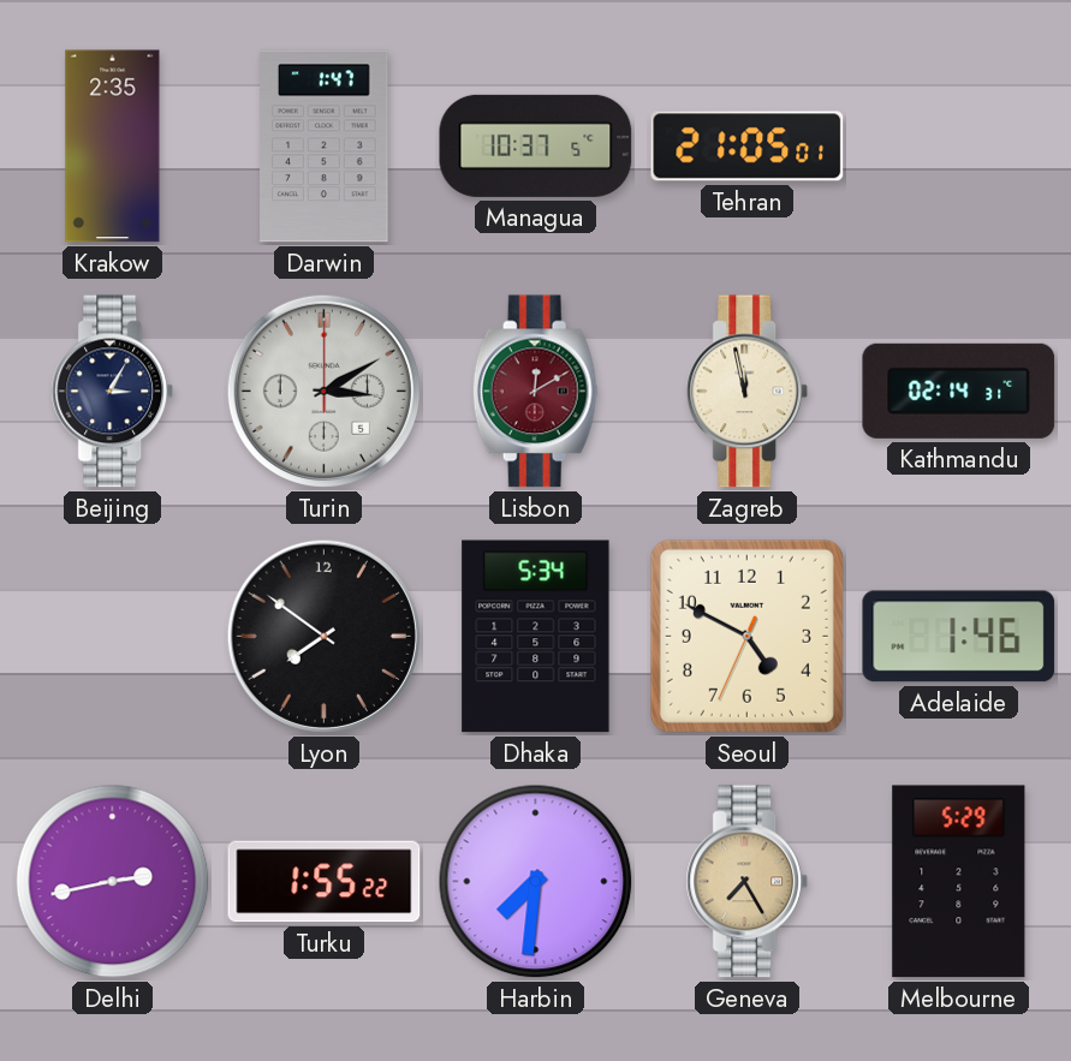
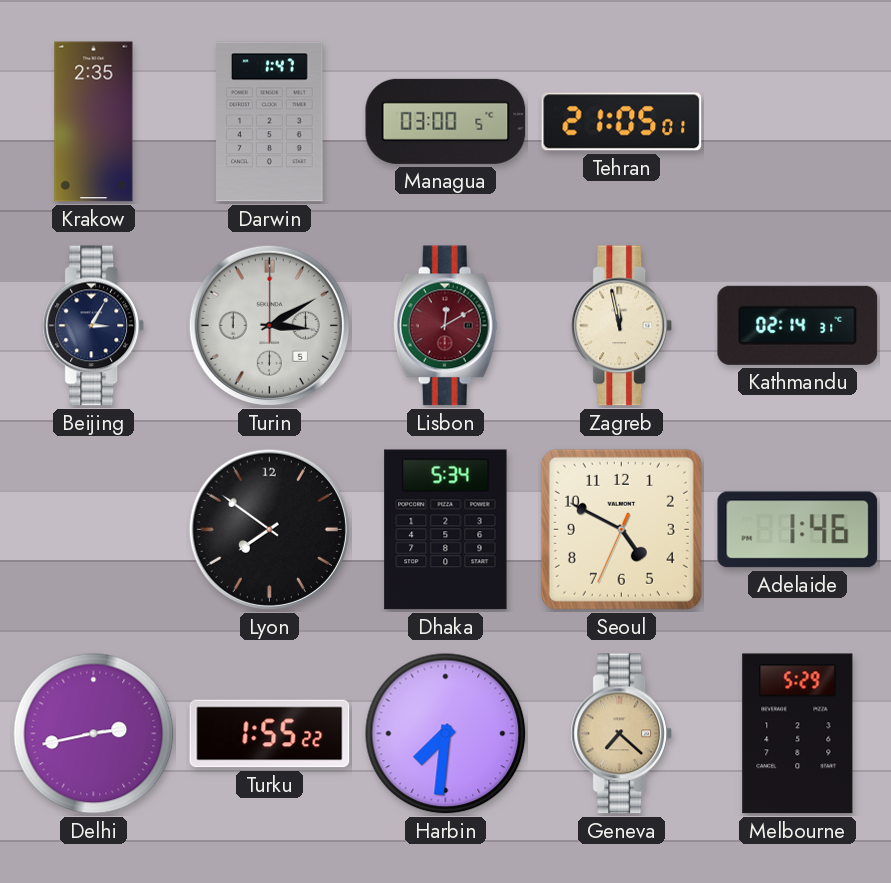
Managua: 10:37 -> 03:00
Geneva: 7:25 -> 7:22
